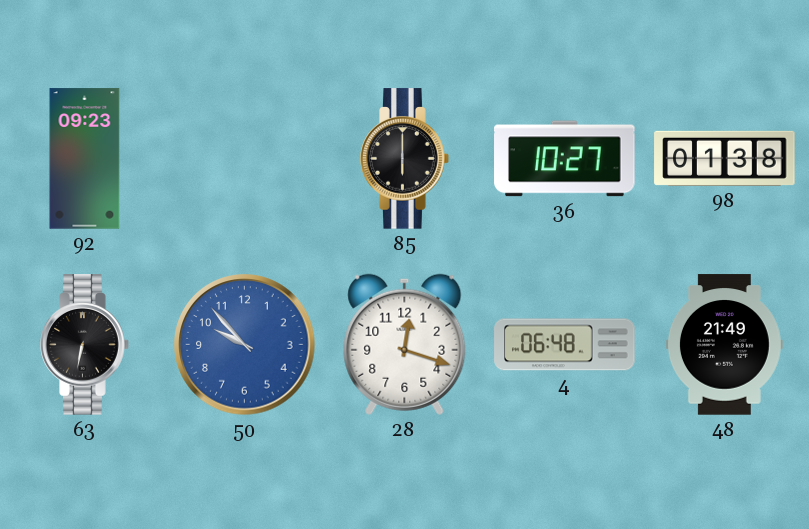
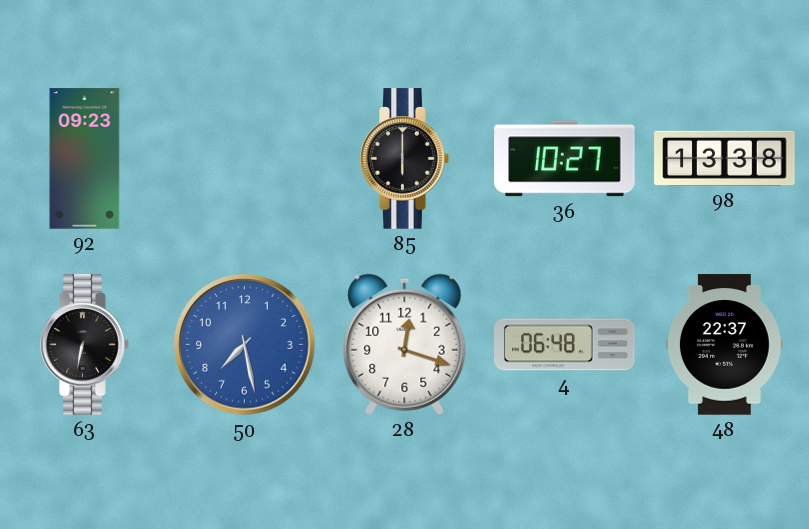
98: 01:38 -> 13:38
50: 9:53 -> 7:28
48: 21:49 -> 22:37
